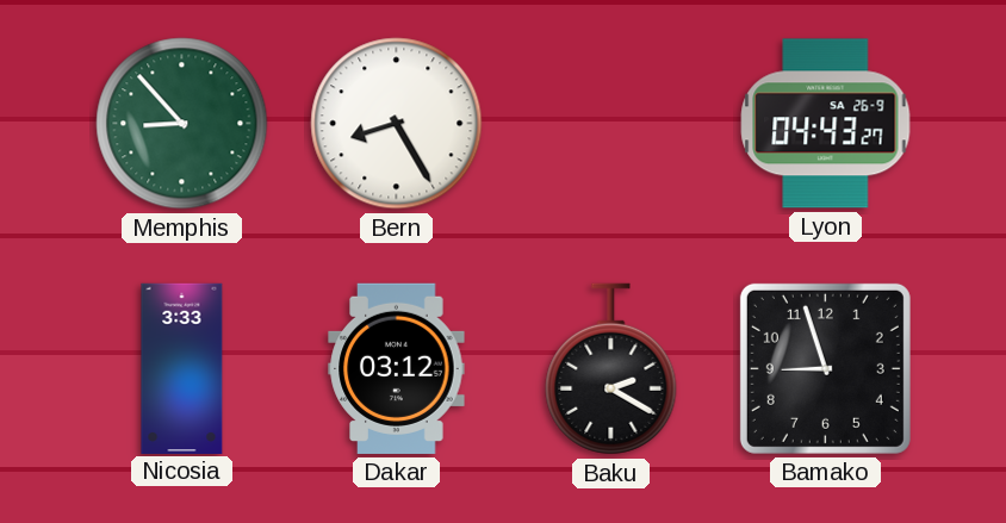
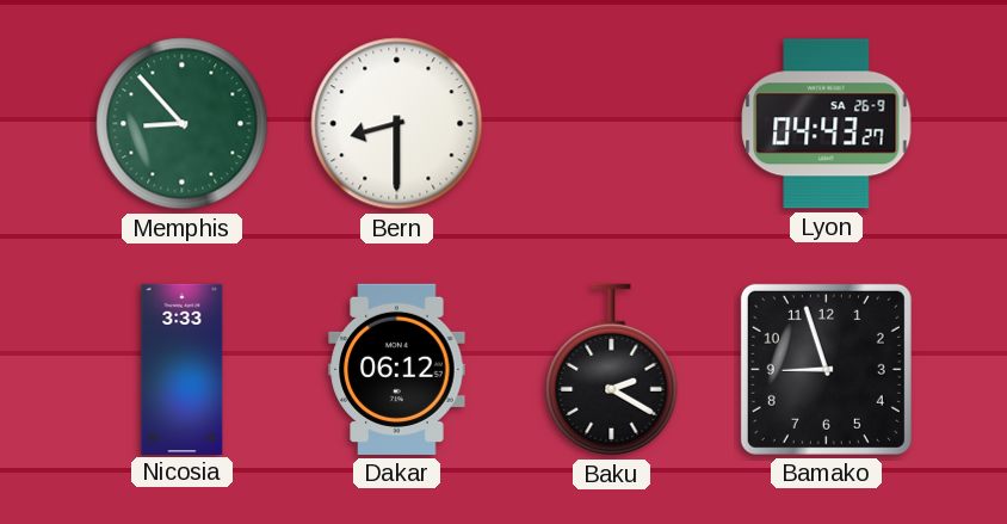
Bern: 8:25 -> 8:30
Dakar: 03:12 -> 06:12
